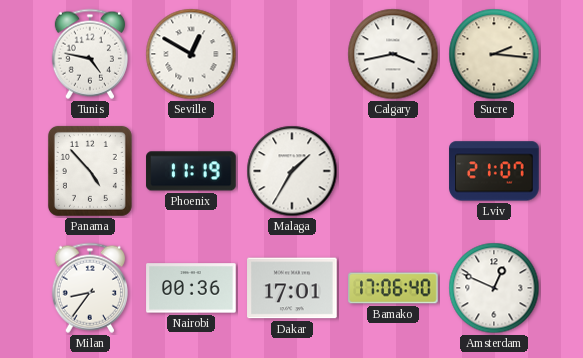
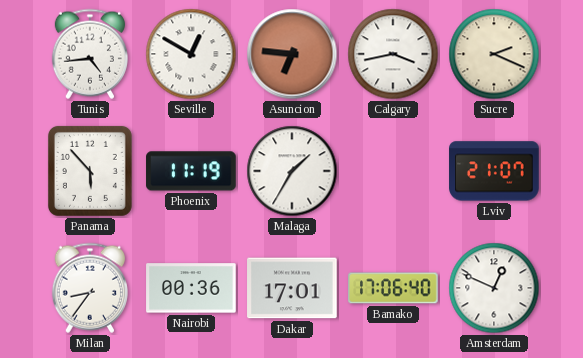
Tunis: 4:47 -> 4:44
Asuncion: none -> 6:46
Sucre: 2:16 -> 2:19
Panama: 4:53 -> 5:53
